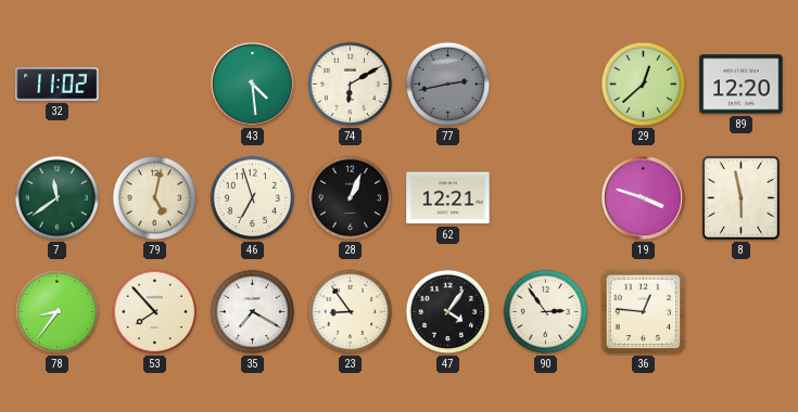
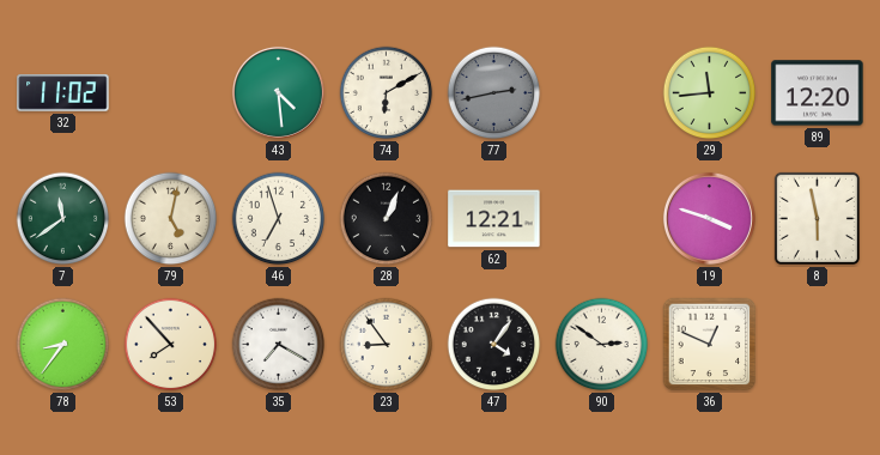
29: 12:38 -> 11:44
90: 2:54 -> 2:51
36: 12:46 -> 12:49
